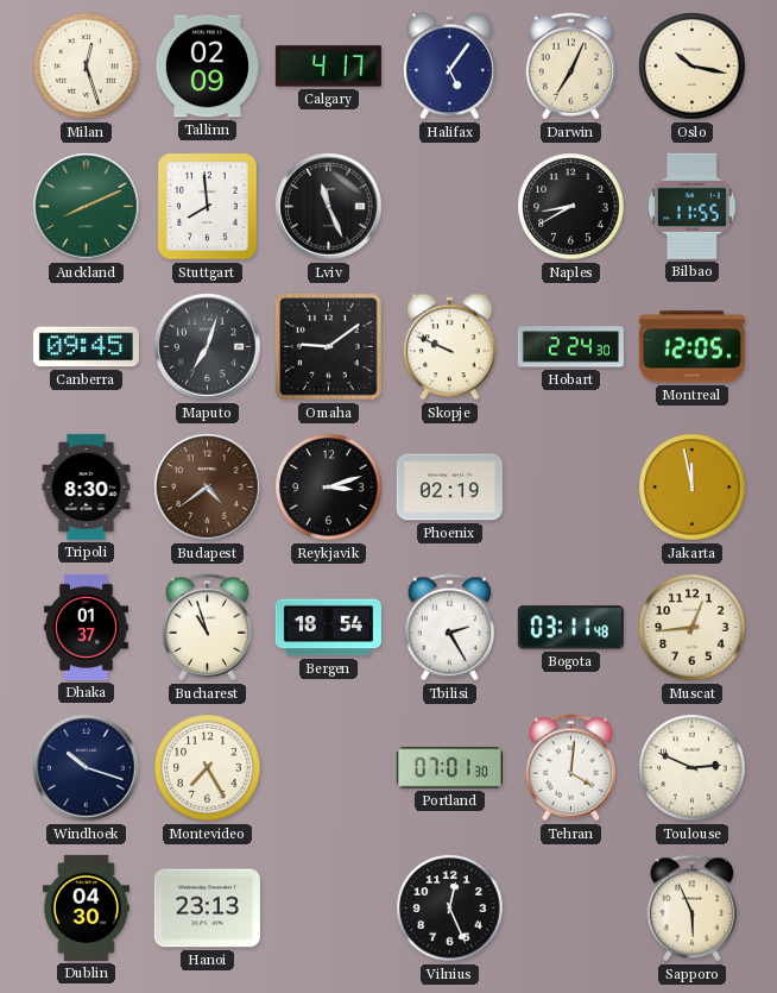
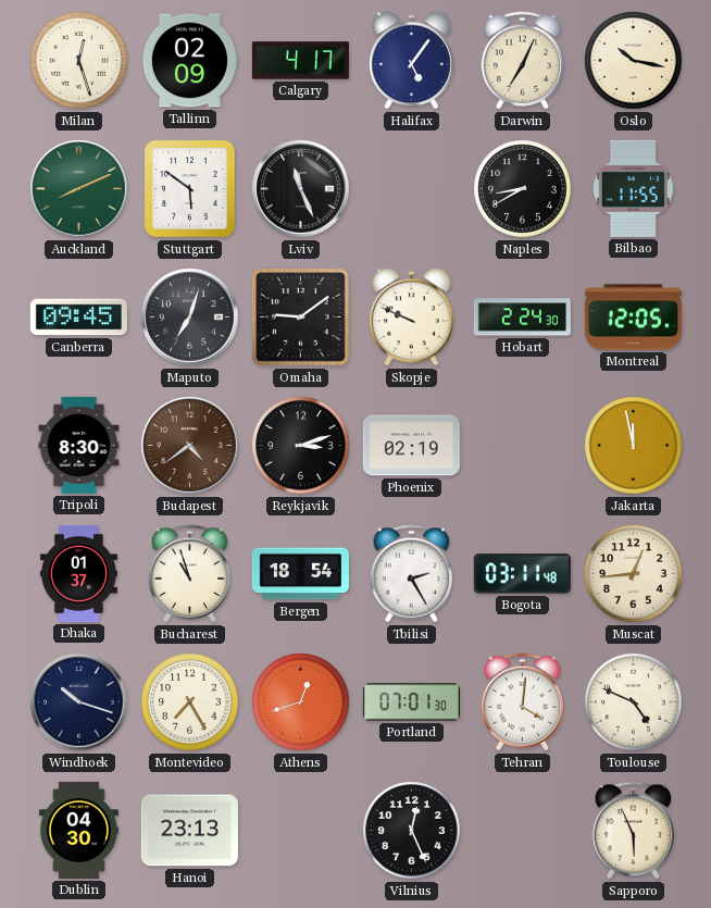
Stuttgart: 7:59 -> 5:51
Athens: none -> 12:42
Toulouse: 2:49 -> 4:49
